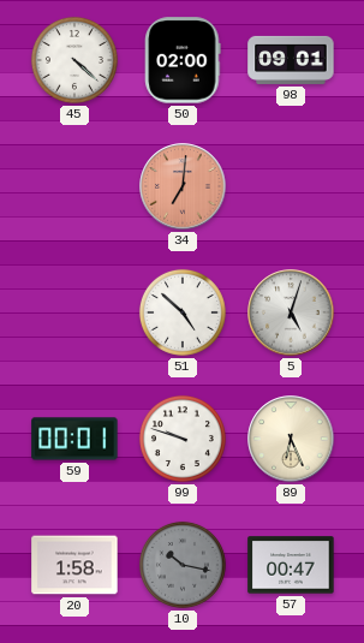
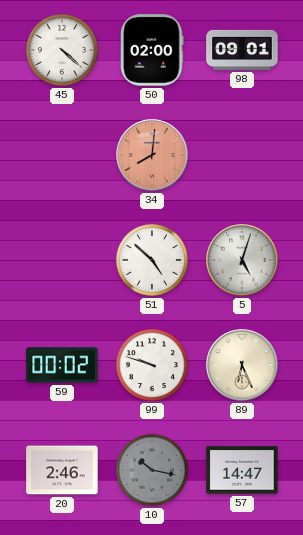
34: 7:01 -> 8:01
59: 00:01 -> 00:02
20: 1:58 -> 2:46
57: 00:47 -> 14:47
